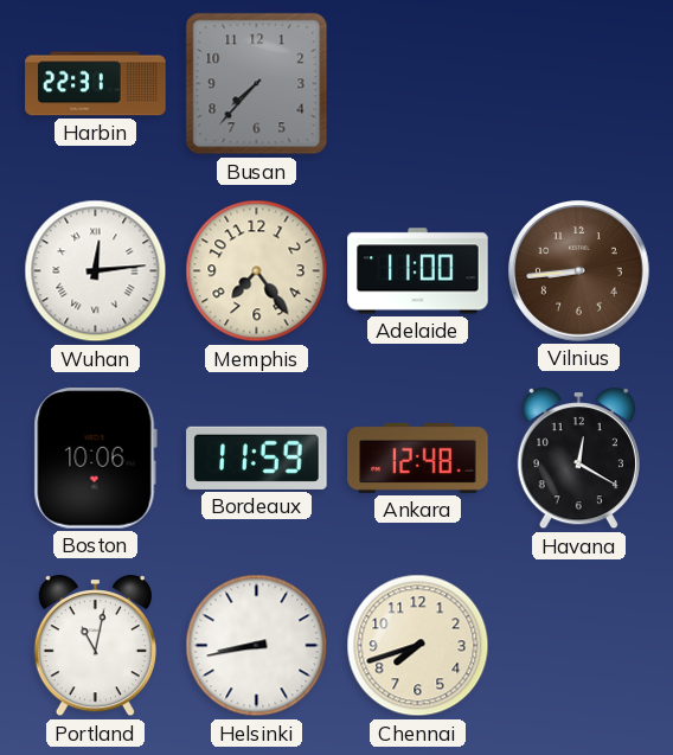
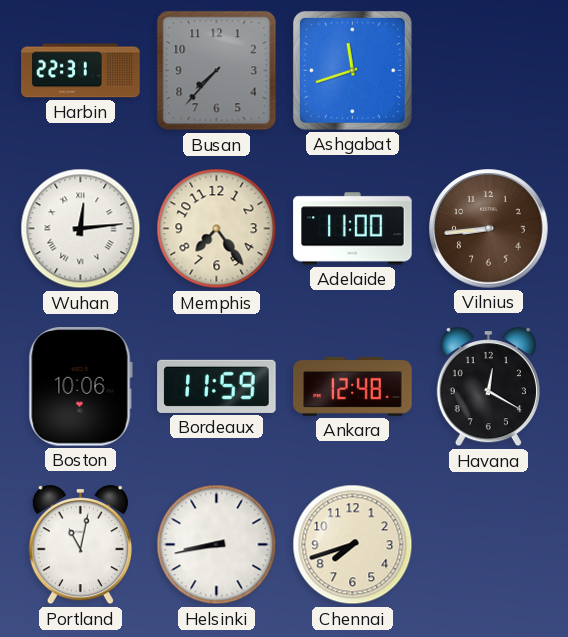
Ashgabat: none -> 11:42
